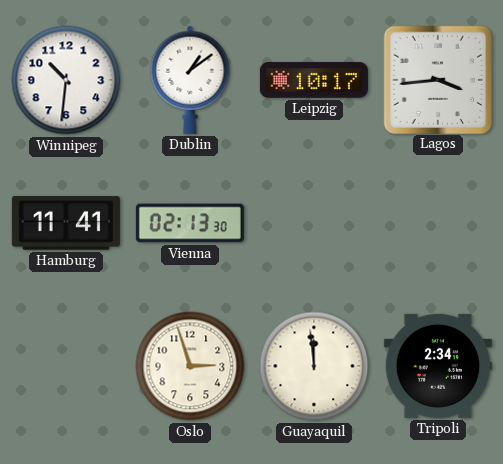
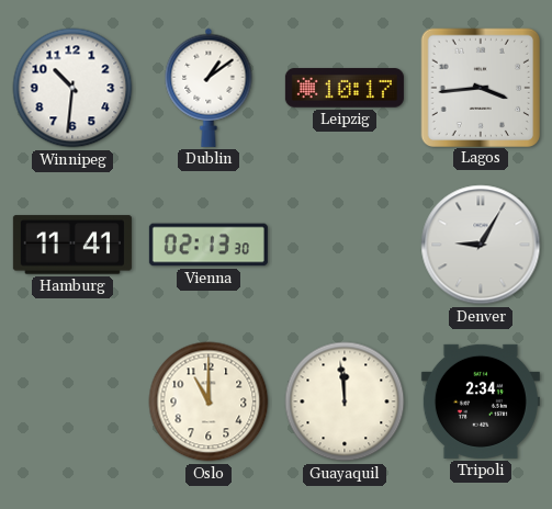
Denver: none -> 9:05
Oslo: 2:57 -> 11:00
